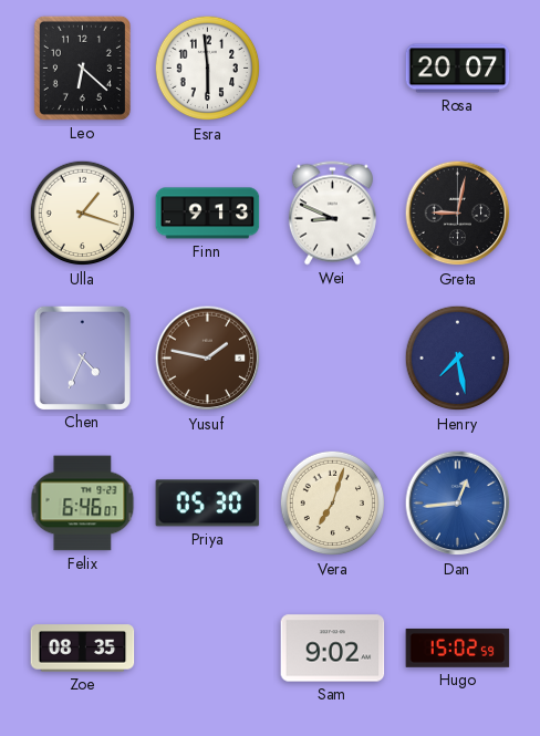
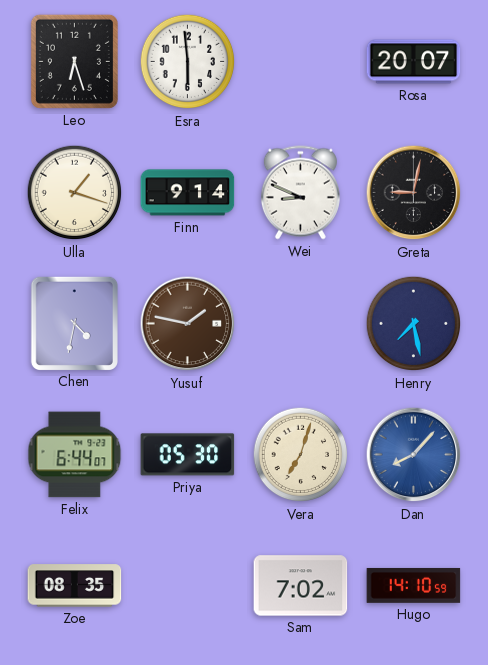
Leo: 6:22 -> 6:27
Finn: 9:13 -> 9:14
Chen: 4:34 -> 4:32
Felix: 6:46 -> 6:44
Dan: 12:44 -> 8:07
Sam: 9:02 -> 7:02
Hugo: 15:02 -> 14:10
